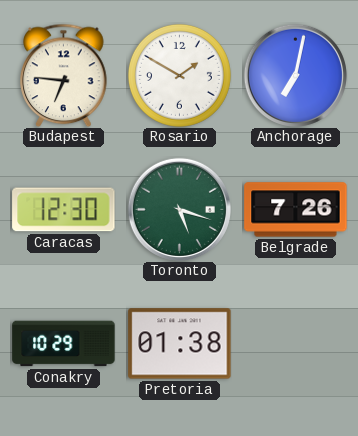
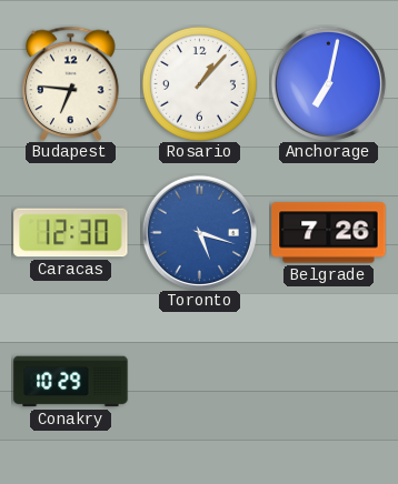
Rosario: 1:50 -> 1:07
Toronto dial: green -> blue
Pretoria: 01:38 -> none
